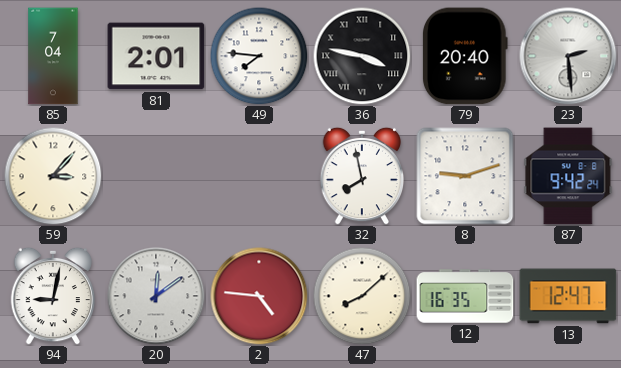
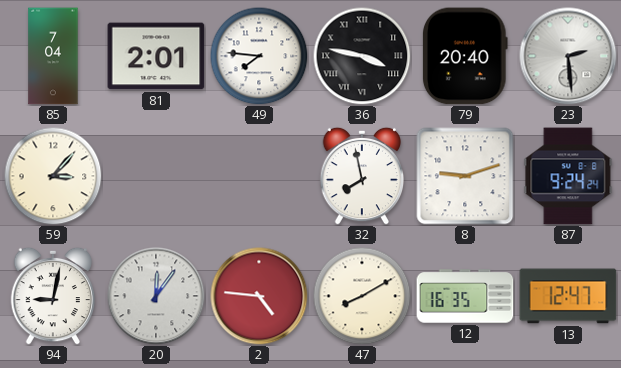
87: 9:42 -> 9:24
20: 12:09 -> 12:06
47: 8:08 -> 8:10
